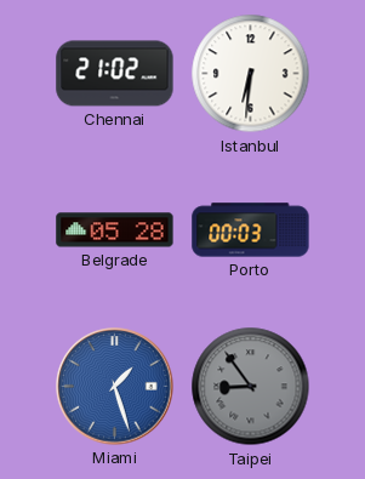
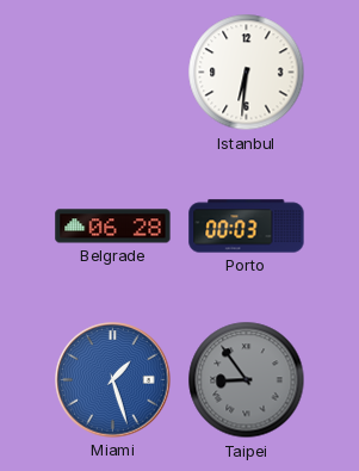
Chennai: 21:02 -> none
Belgrade: 05:28 -> 06:28
